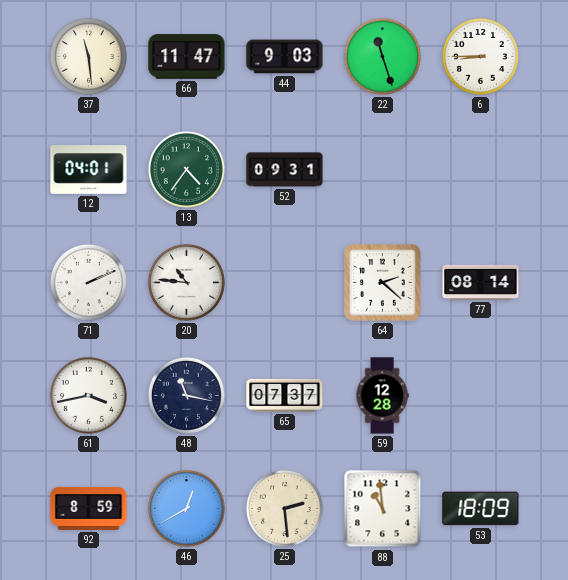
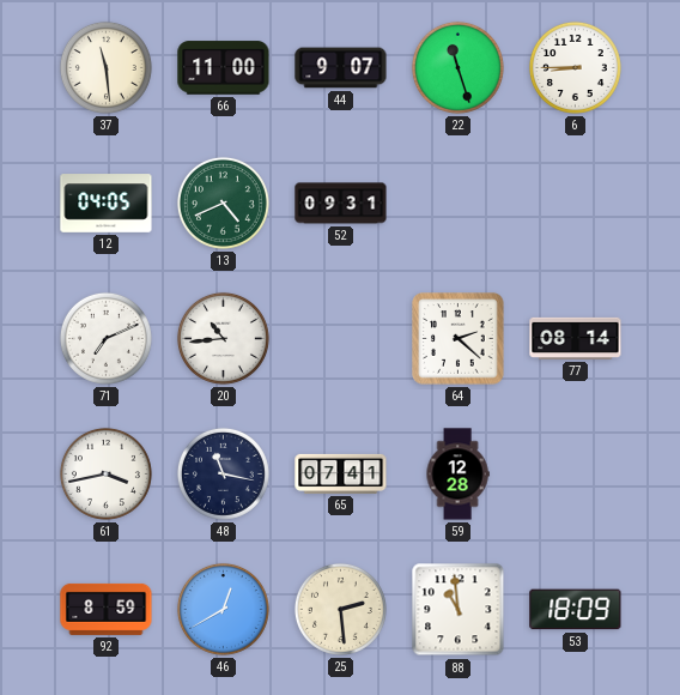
66: 11:47 -> 11:00
44: 9:03 -> 9:07
12: 04:01 -> 04:05
13: 4:36 -> 4:41
71: 2:11 -> 7:11
20: 10:46 -> 10:44
65: 07:37 -> 07:41
